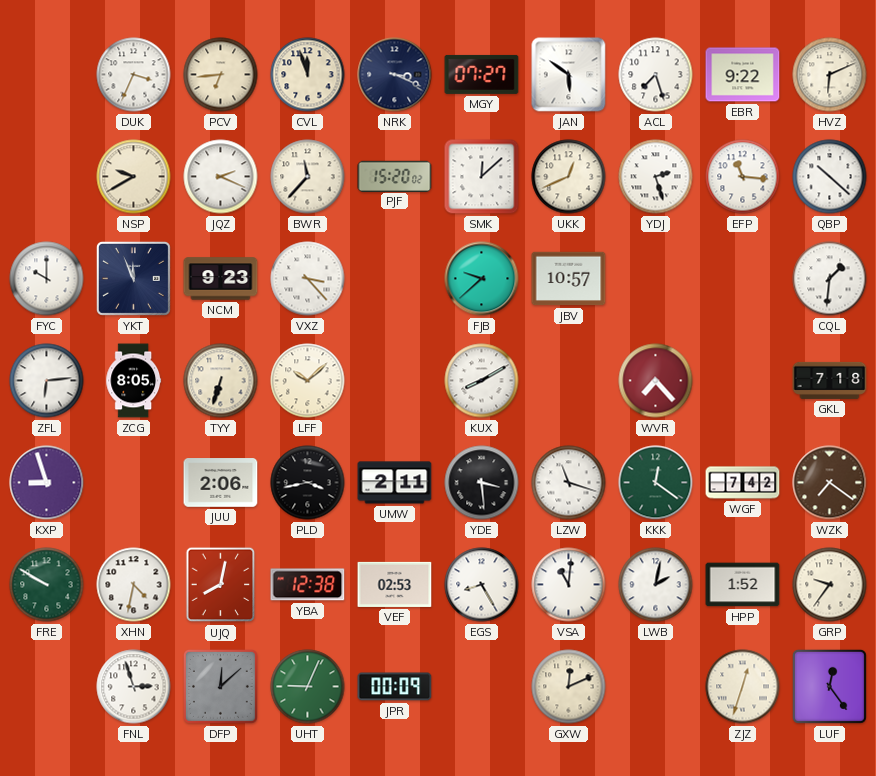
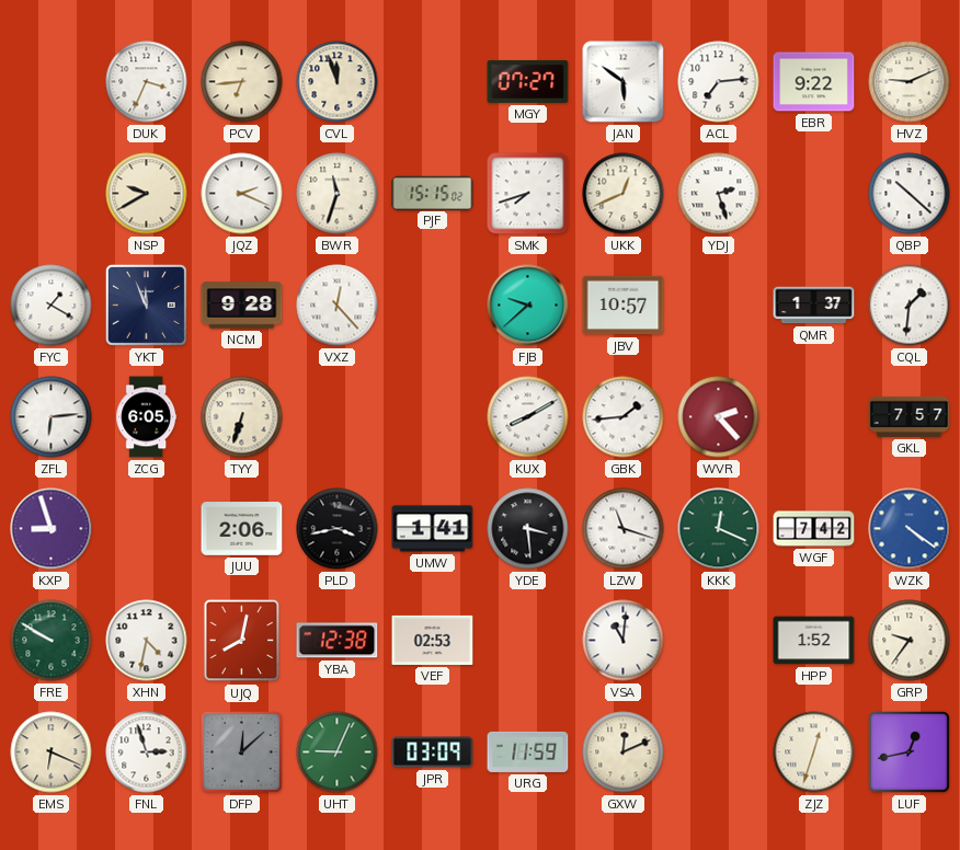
NRK: 3:19 -> none
ACL: 7:27 -> 7:14
HVZ: 6:11 -> 9:11
BWR: 11:37 -> 11:33
PJF: 15:20 -> 15:15
SMK: 12:08 -> 7:42
EFP: 11:16 -> none
FYC: 10:00 -> 1:20
NCM: 9:23 -> 9:28
VXZ: 3:23 -> 12:23
QMR: none -> 1:37
ZCG: 8:05 -> 6:05
LFF: 10:08 -> none
GBK: none -> 1:44
WVR: 7:23 -> 2:23
GKL: 7:18 -> 7:57
UMW: 2:11 -> 1:41
KKK: 12:21 -> 12:19
WZK: 7:21 -> 4:21
WZK dial: brown -> blue
EGS: 8:25 -> none
LWB: 2:02 -> none
EMS: none -> 6:19
JPR: 00:09 -> 03:09
URG: none -> 11:59
LUF: 12:24 -> 12:43
